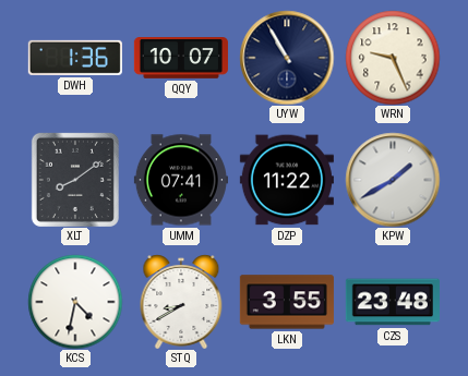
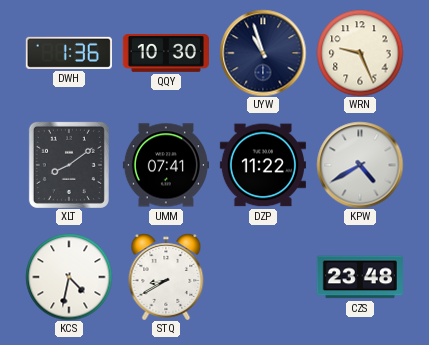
QQY: 10:07 -> 10:30
UYW: 10:55 -> 10:57
KPW: 1:40 -> 4:40
LKN: 3:55 -> none
